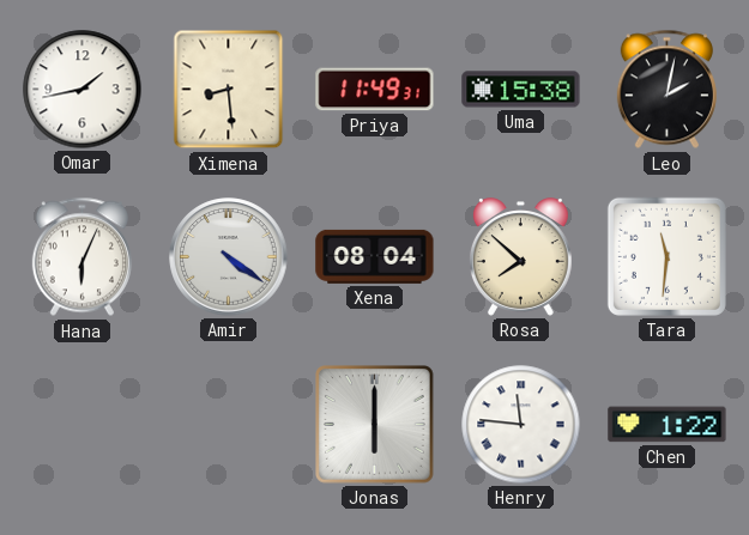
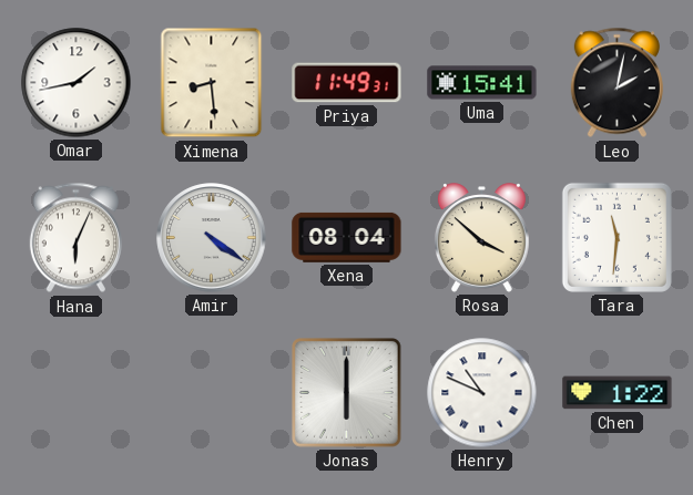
Uma: 15:38 -> 15:41
Rosa: 7:52 -> 3:52
Henry: 11:46 -> 10:49
